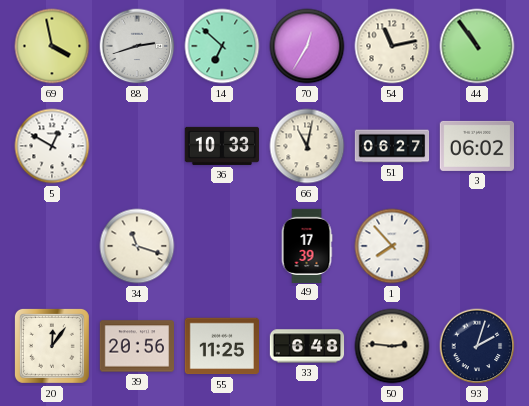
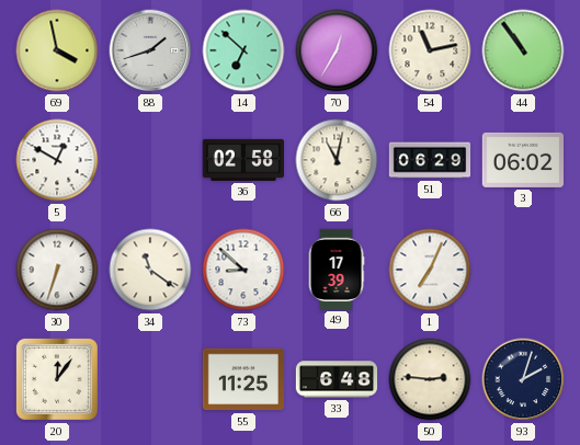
88: 2:42 -> 1:42
36: 10:33 -> 02:58
51: 06:27 -> 06:29
30: none -> 6:33
34: 11:18 -> 11:21
73: none -> 8:52
1: 7:53 -> 7:04
39: 20:56 -> none
